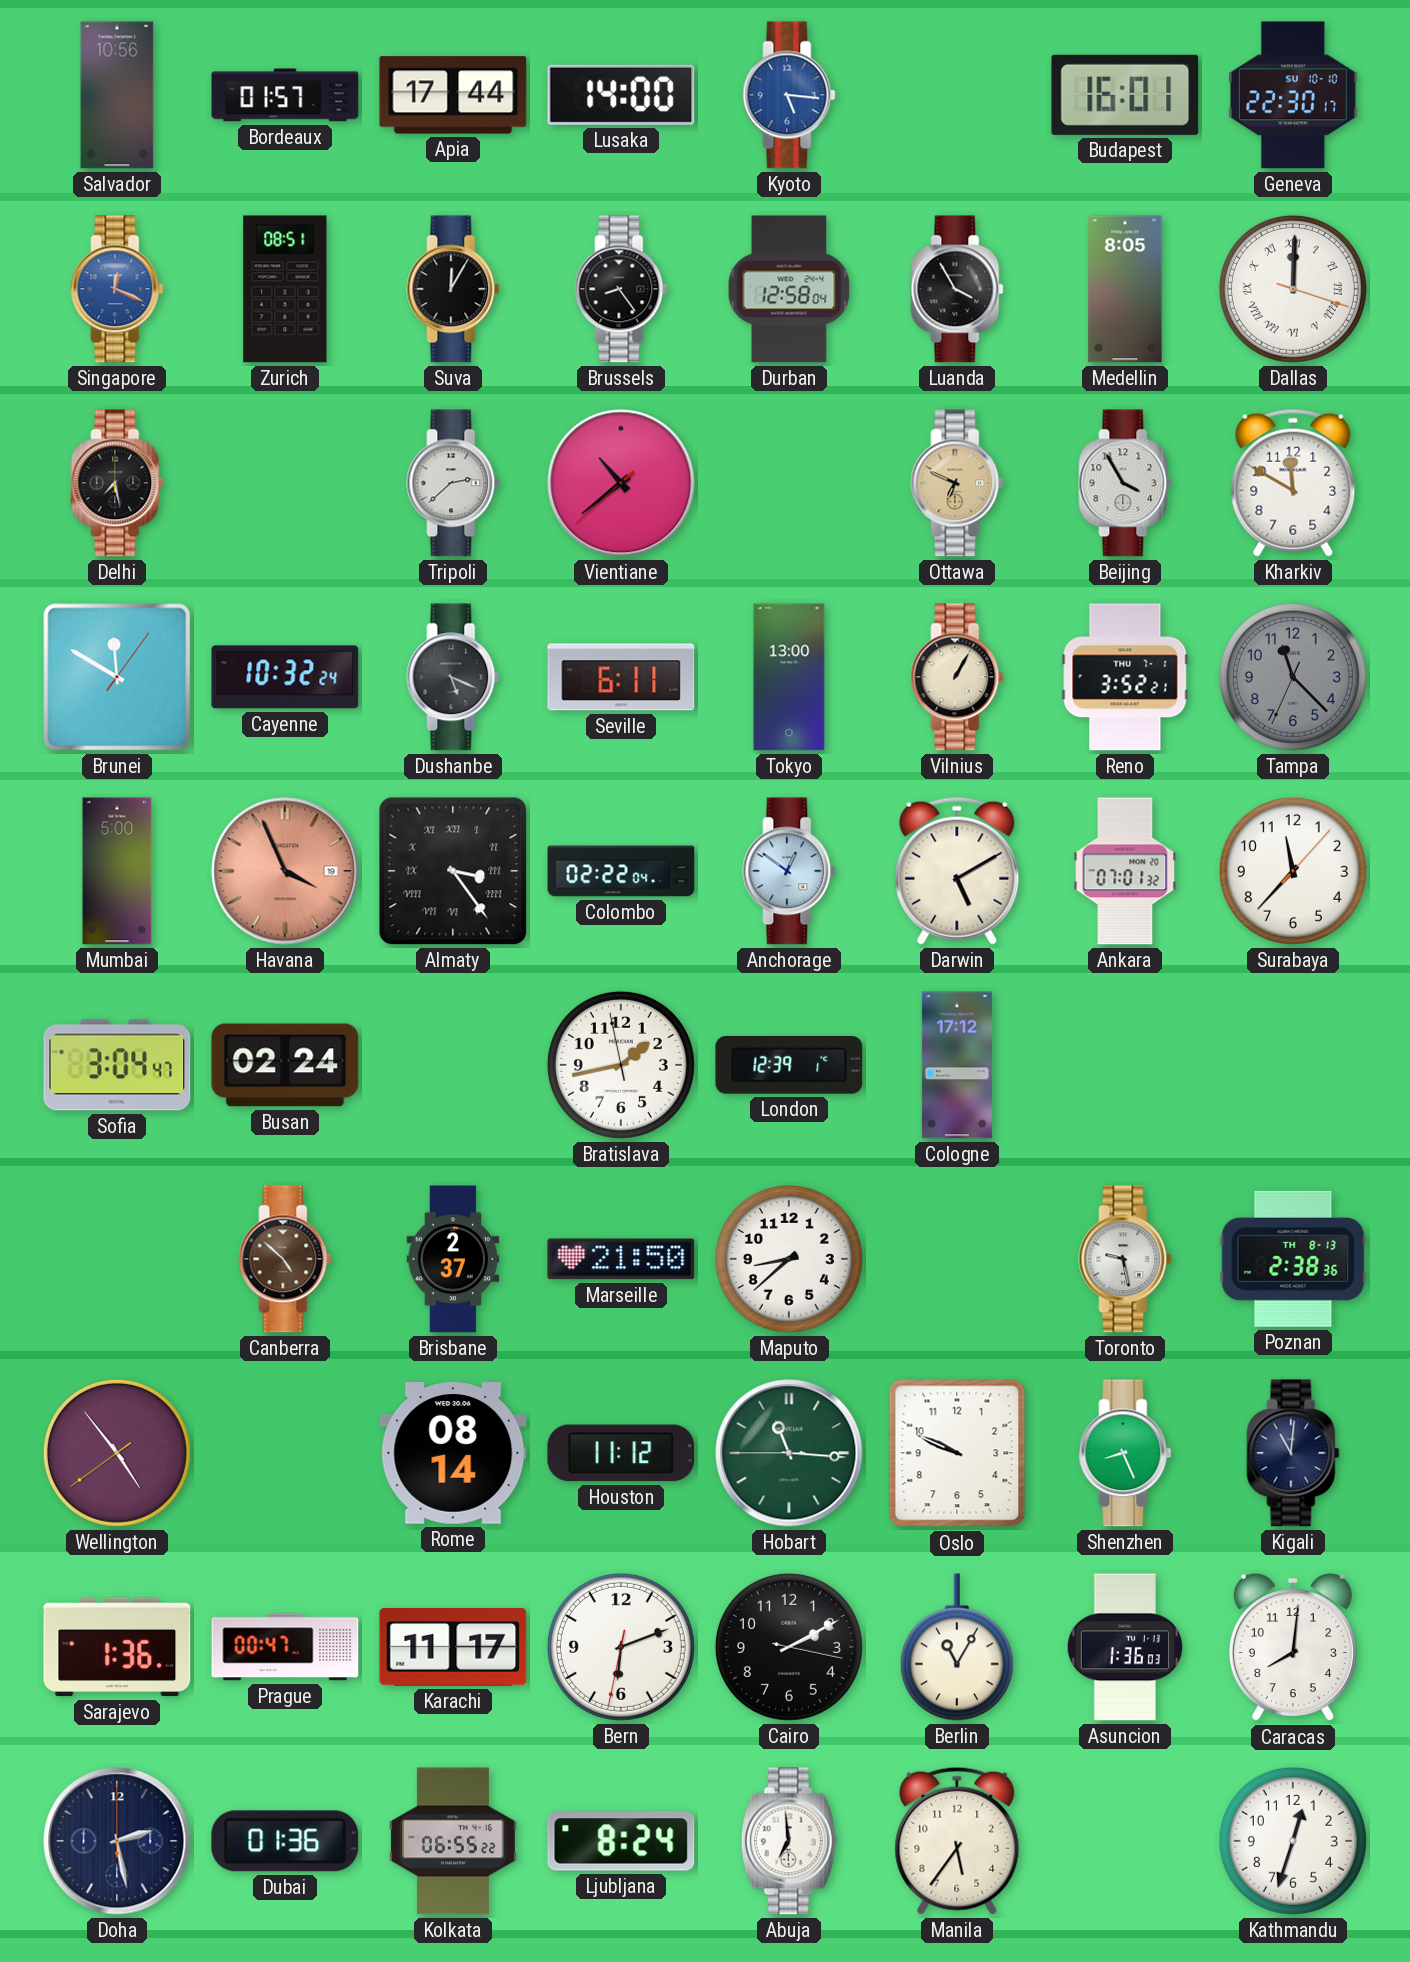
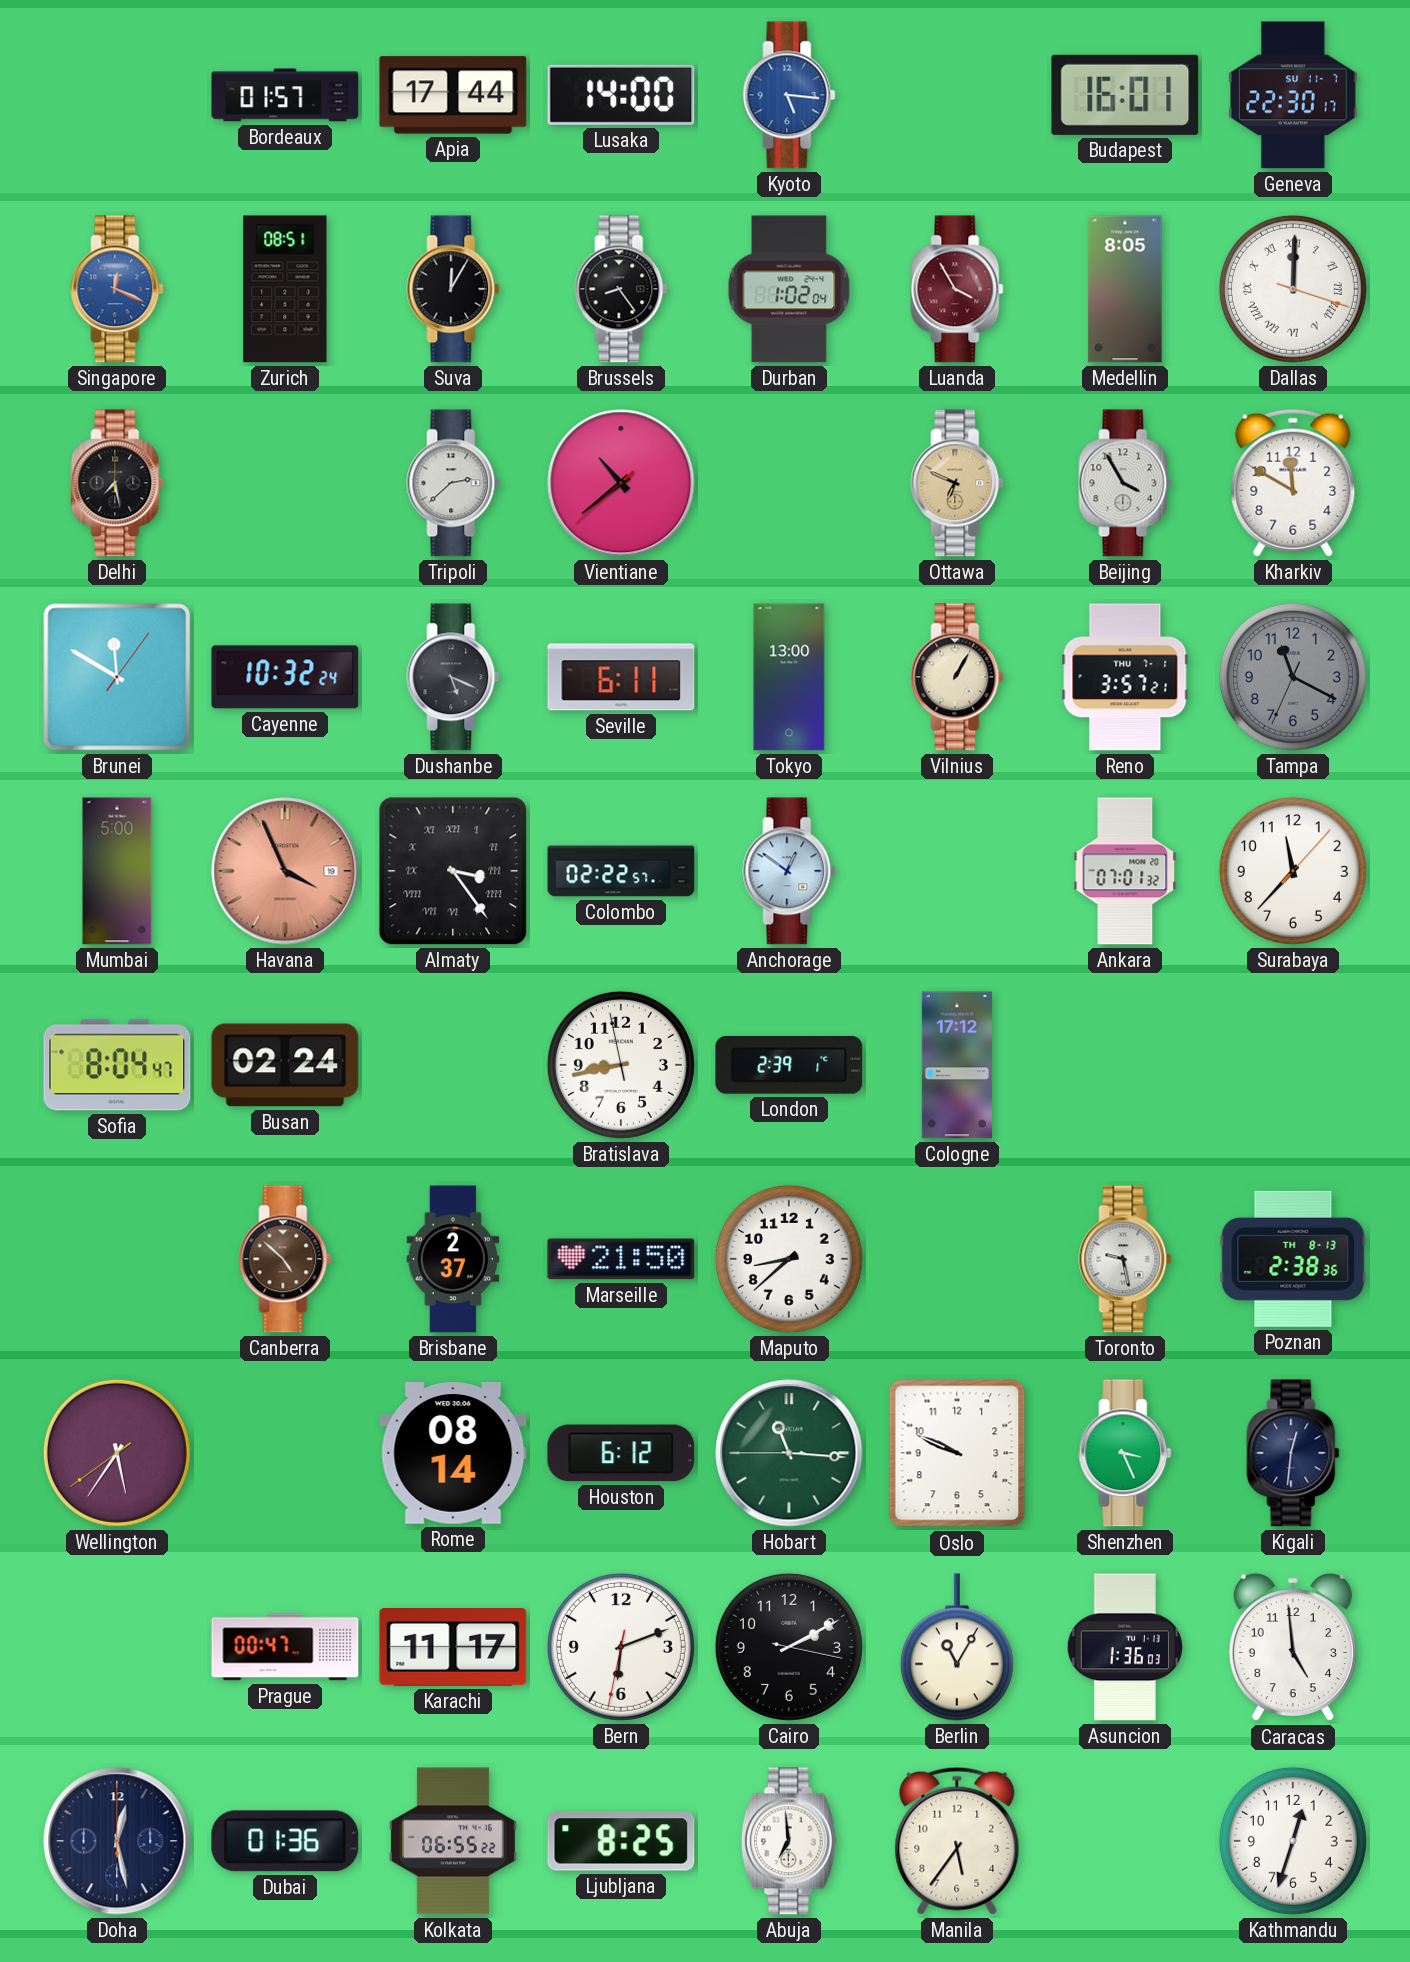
Salvador: 10:56 -> none
Geneva date: SU 10-10 -> SU 11-7
Durban: 12:58 -> 1:02
Luanda dial: black -> burgundy
Reno: 3:52 -> 3:57
Tampa: 11:22 -> 11:19
Colombo: 02:22:04 -> 02:22:57
Darwin: 5:10 -> none
Sofia: 3:04 -> 8:04
Bratislava: 1:42 -> 8:42
London: 12:39 -> 2:39
Wellington: 4:53 -> 5:35
Houston: 11:12 -> 6:12
Shenzhen: 8:26 -> 3:26
Kigali: 11:01 -> 12:31
Sarajevo: 1:36 -> none
Caracas: 8:01 -> 4:59
Doha: 2:28 -> 12:28
Ljubljana: 8:24 -> 8:25
